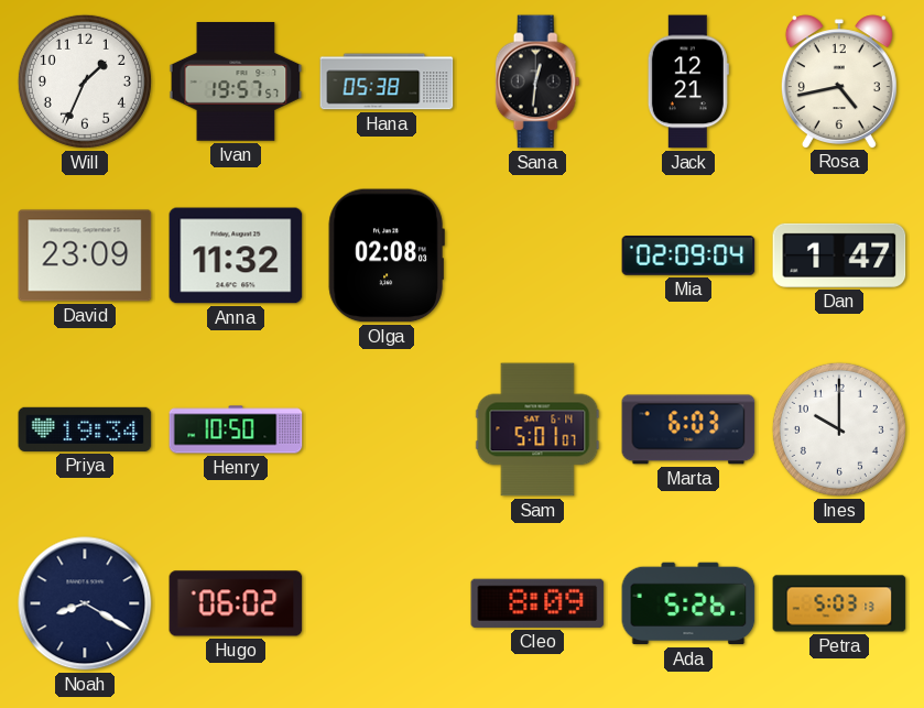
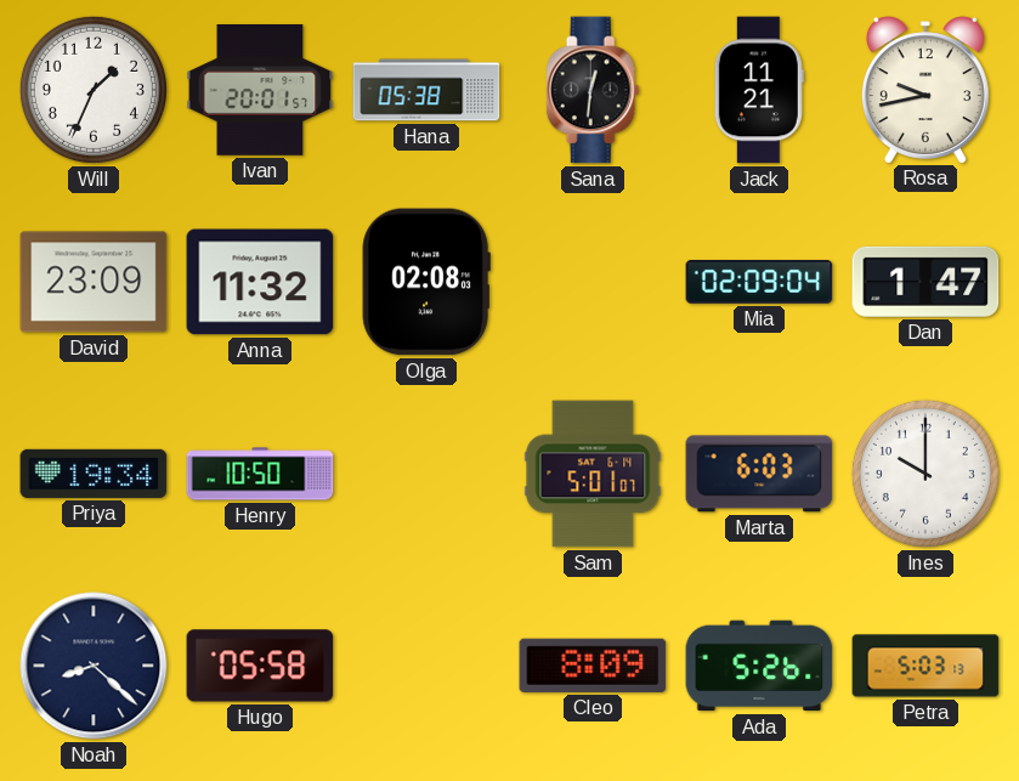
Ivan: 19:57 -> 20:01
Jack: 12:21 -> 11:21
Rosa: 4:43 -> 9:43
Noah: 8:20 -> 8:22
Hugo: 06:02 -> 05:58
